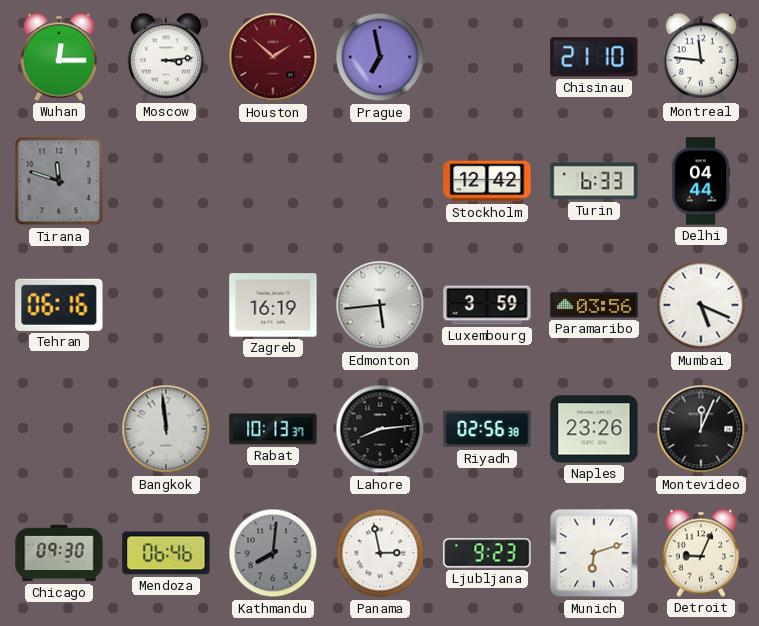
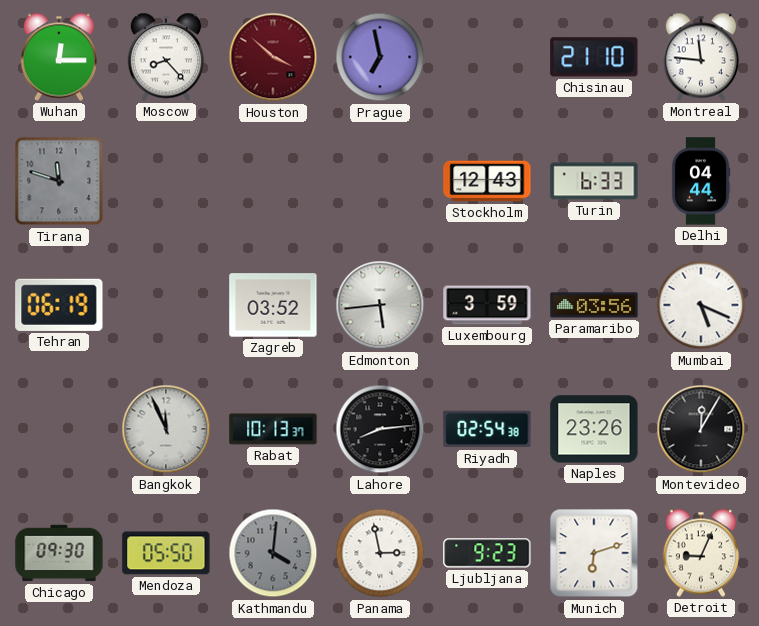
Moscow: 3:14 -> 8:23
Houston: 1:52 -> 3:52
Stockholm: 12:42 -> 12:43
Tehran: 06:16 -> 06:19
Zagreb: 16:19 -> 03:52
Bangkok: 11:59 -> 11:56
Riyadh: 02:56 -> 02:54
Montevideo: 12:04 -> 12:05
Mendoza: 06:46 -> 05:50
Kathmandu: 8:01 -> 4:01
